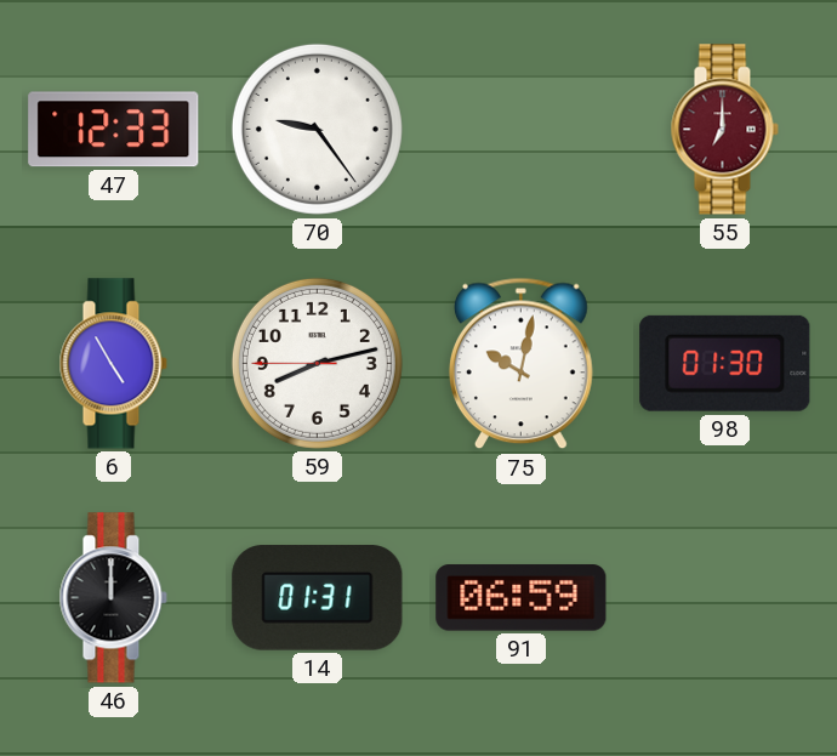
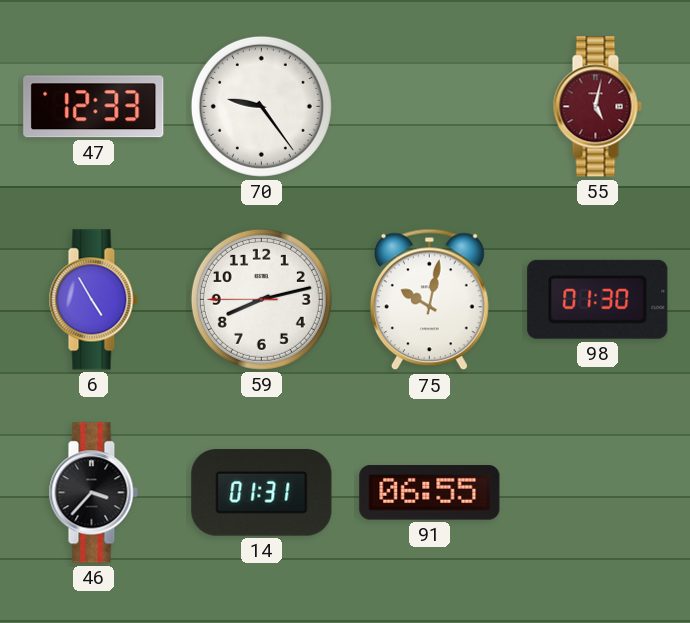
55: 7:00 -> 5:02
46: 12:00 -> 3:37
91: 06:59 -> 06:55
